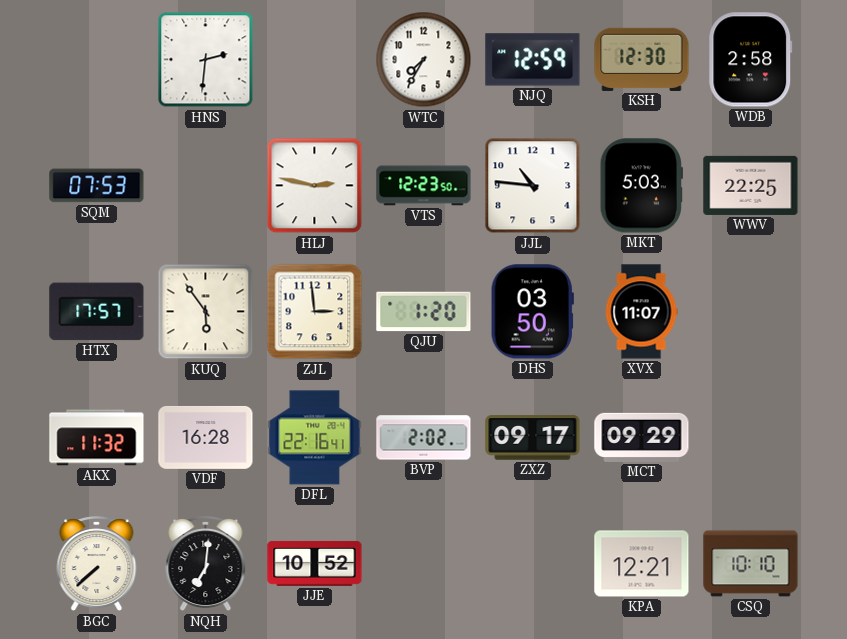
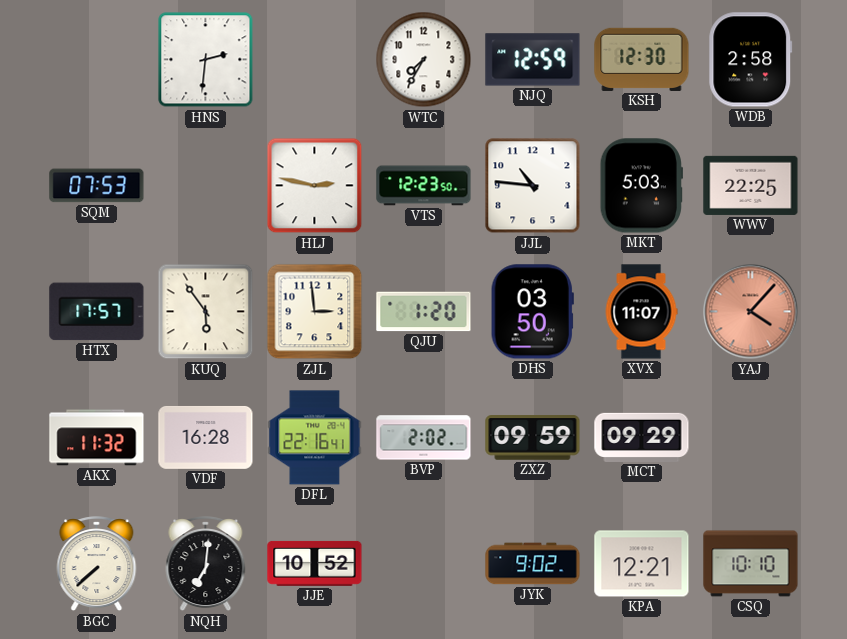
YAJ: none -> 4:07
ZXZ: 09:17 -> 09:59
JYK: none -> 9:02
